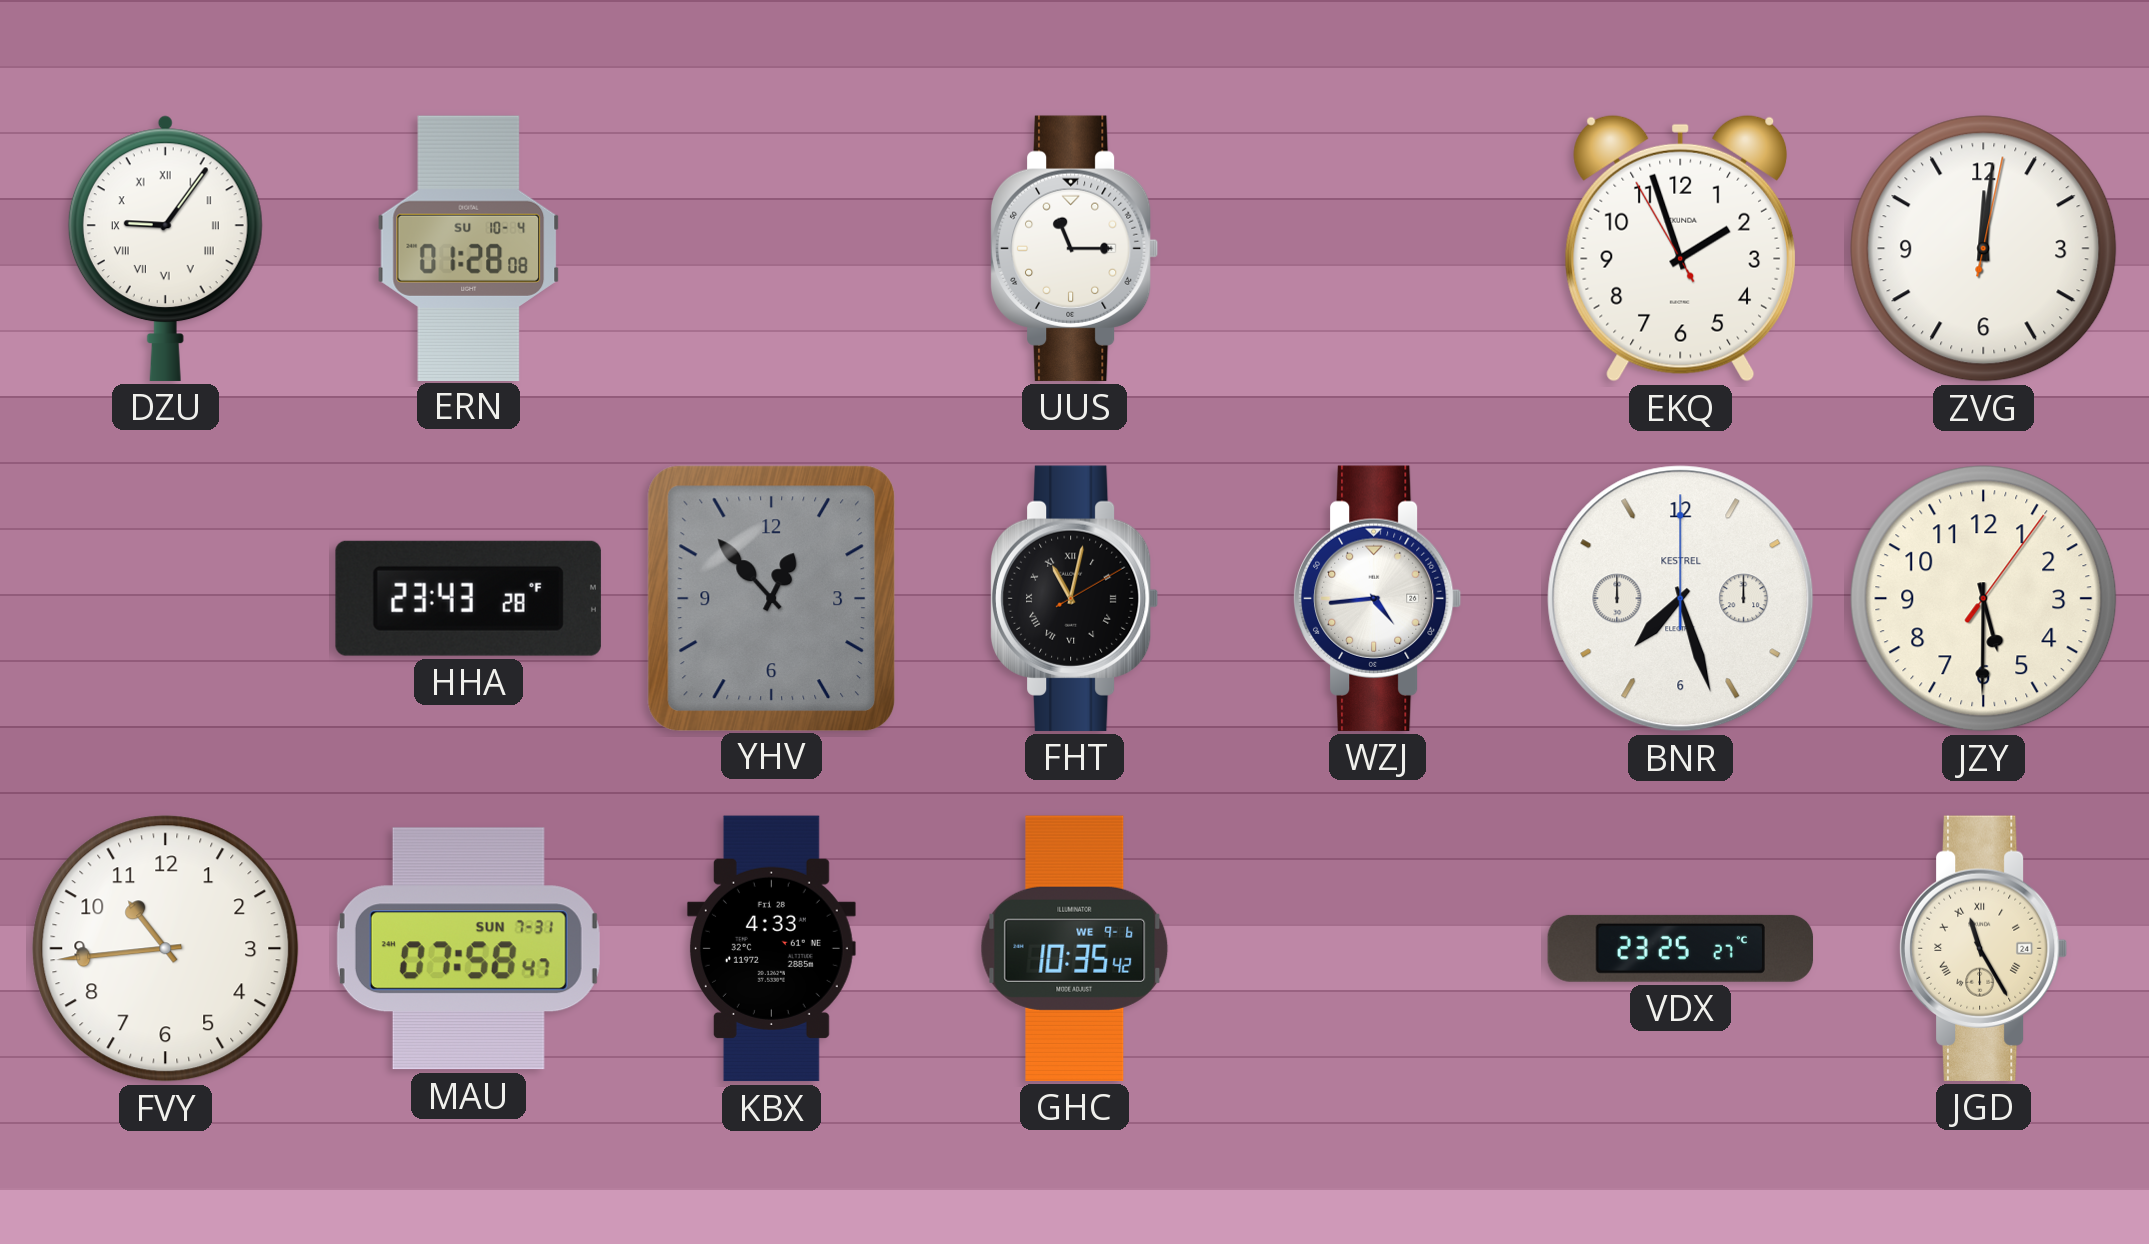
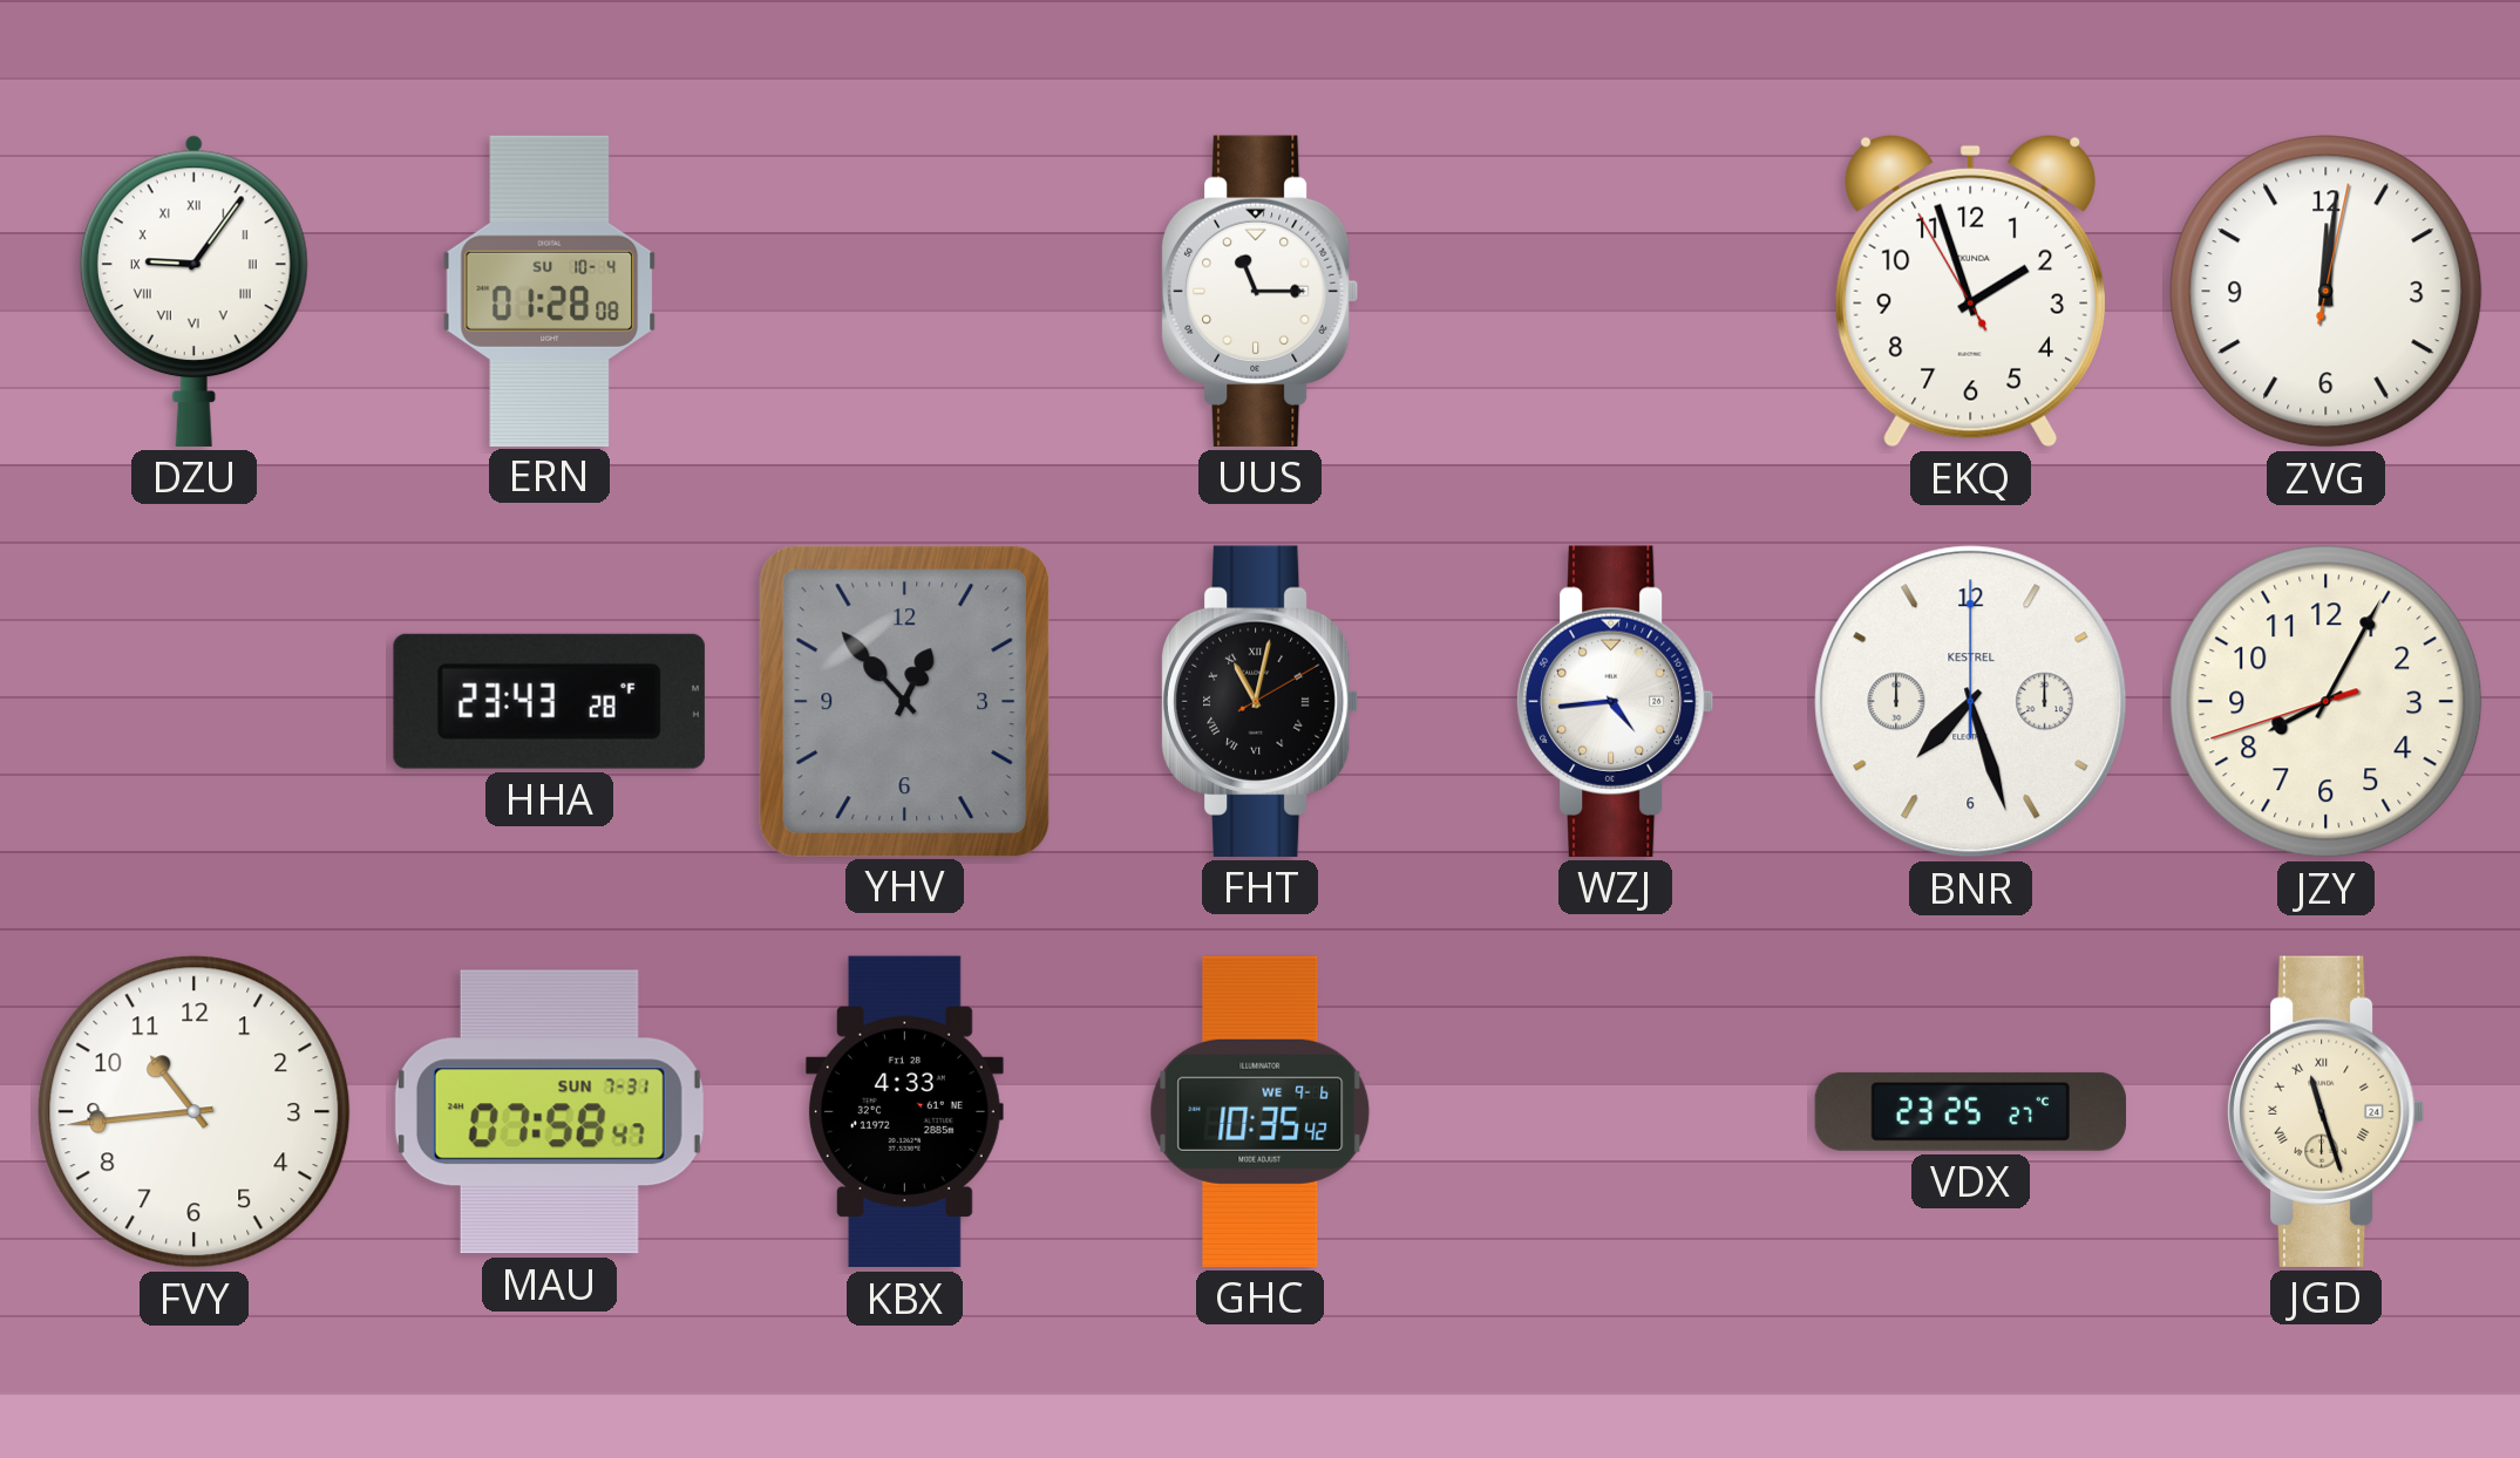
JZY: 5:30 -> 8:04
JGD: 11:25 -> 11:27
